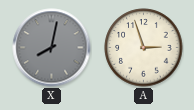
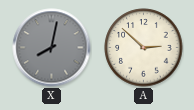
A: 2:57 -> 2:52
